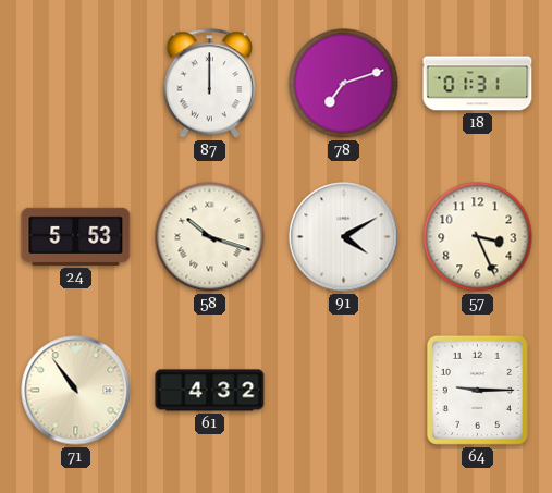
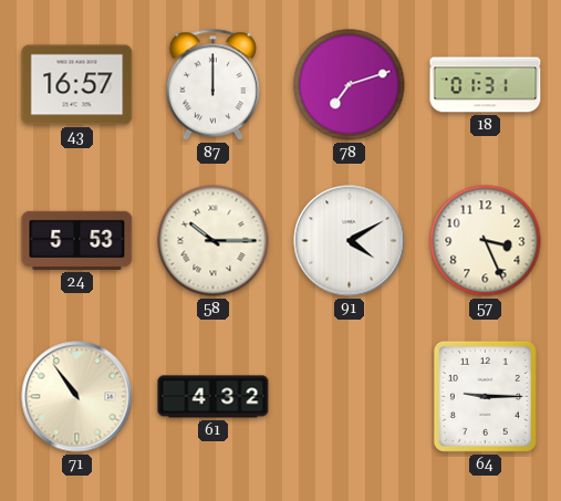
43: none -> 16:57
58: 10:18 -> 10:15
